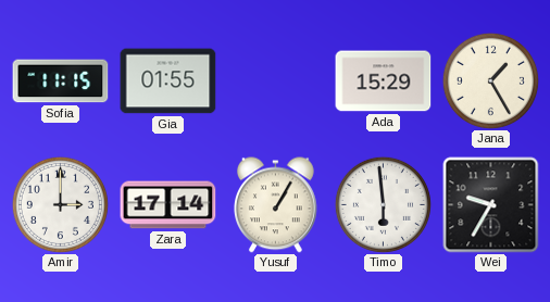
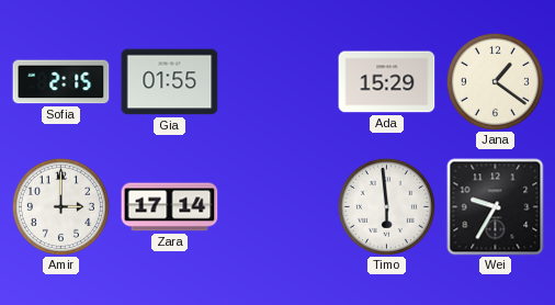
Sofia: 11:15 -> 2:15
Jana: 1:25 -> 1:21
Yusuf: 1:05 -> none
